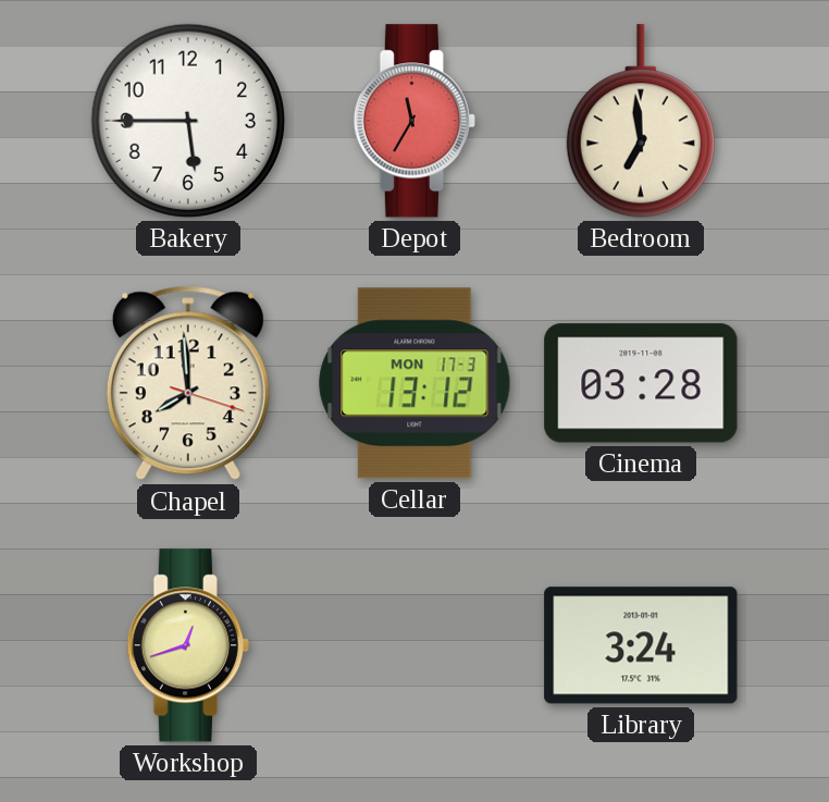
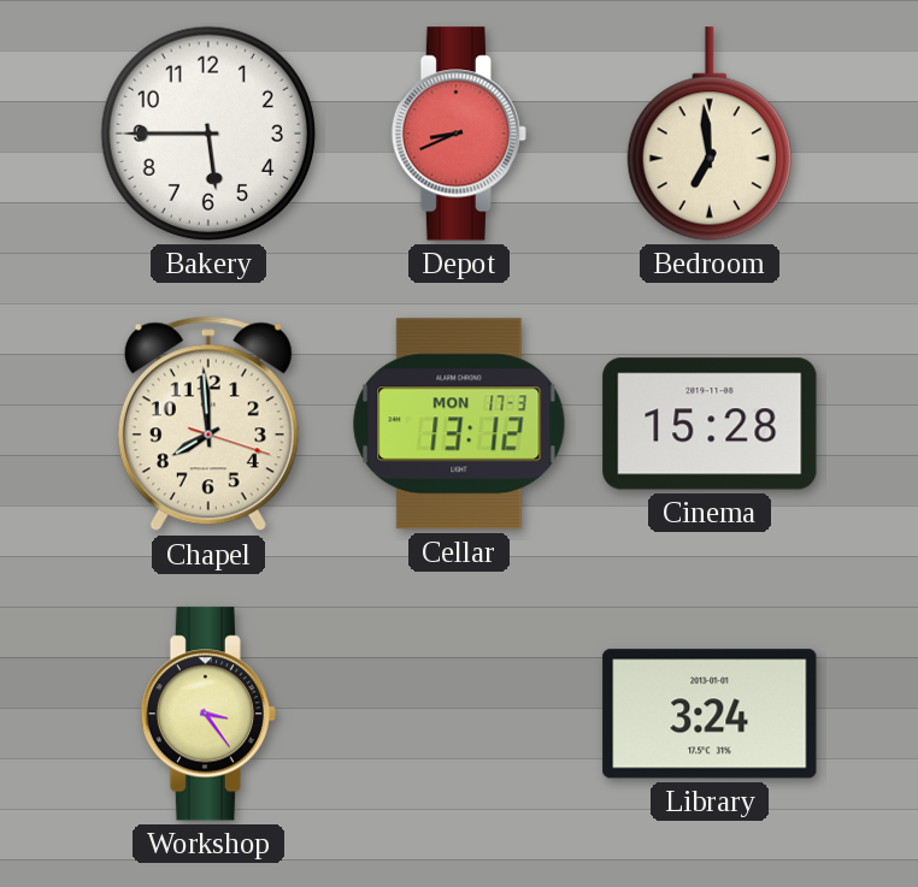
Depot: 11:35 -> 8:41
Cinema: 03:28 -> 15:28
Workshop: 12:42 -> 3:24
